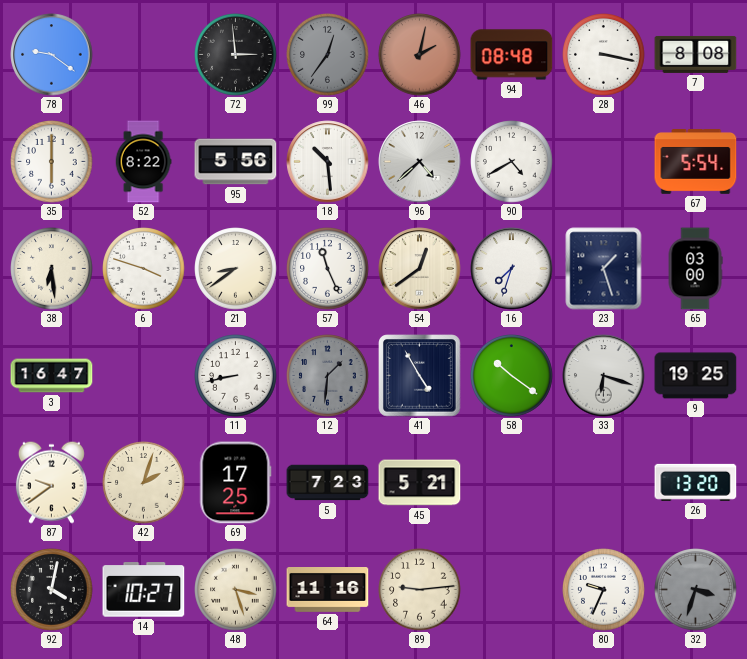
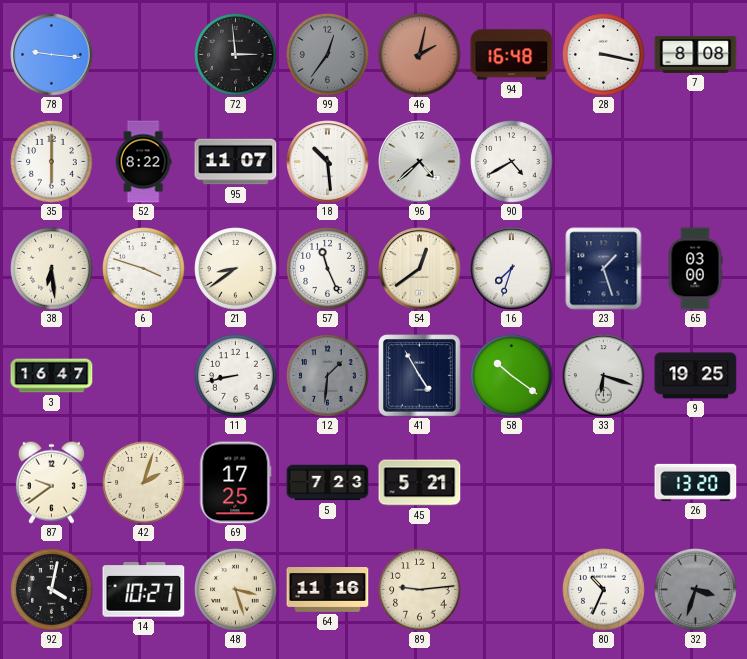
78: 9:21 -> 9:16
94: 08:48 -> 16:48
95: 5:56 -> 11:07
67: 5:54 -> none
80: 9:34 -> 10:34
